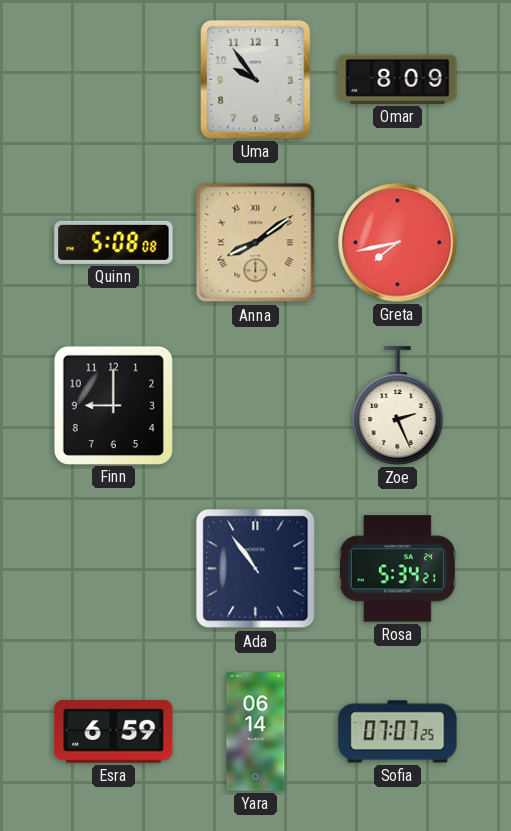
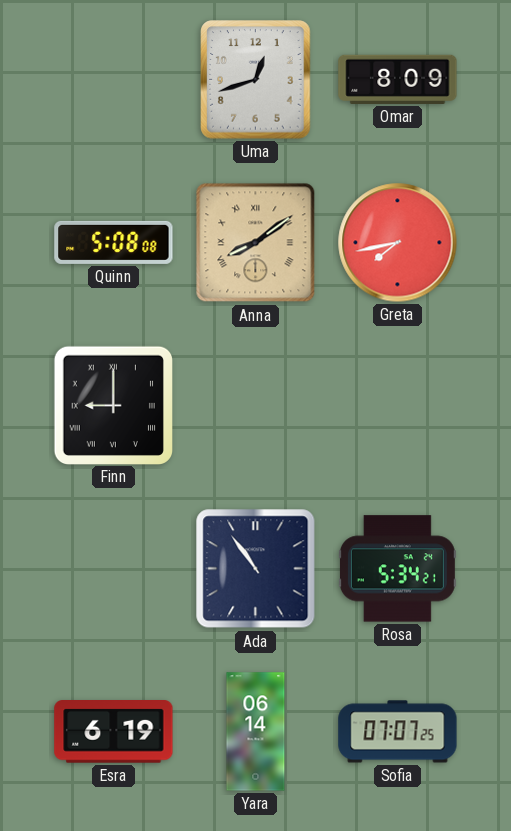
Uma: 9:54 -> 12:42
Finn numerals: Arabic -> Roman
Zoe: 2:26 -> none
Esra: 6:59 -> 6:19
